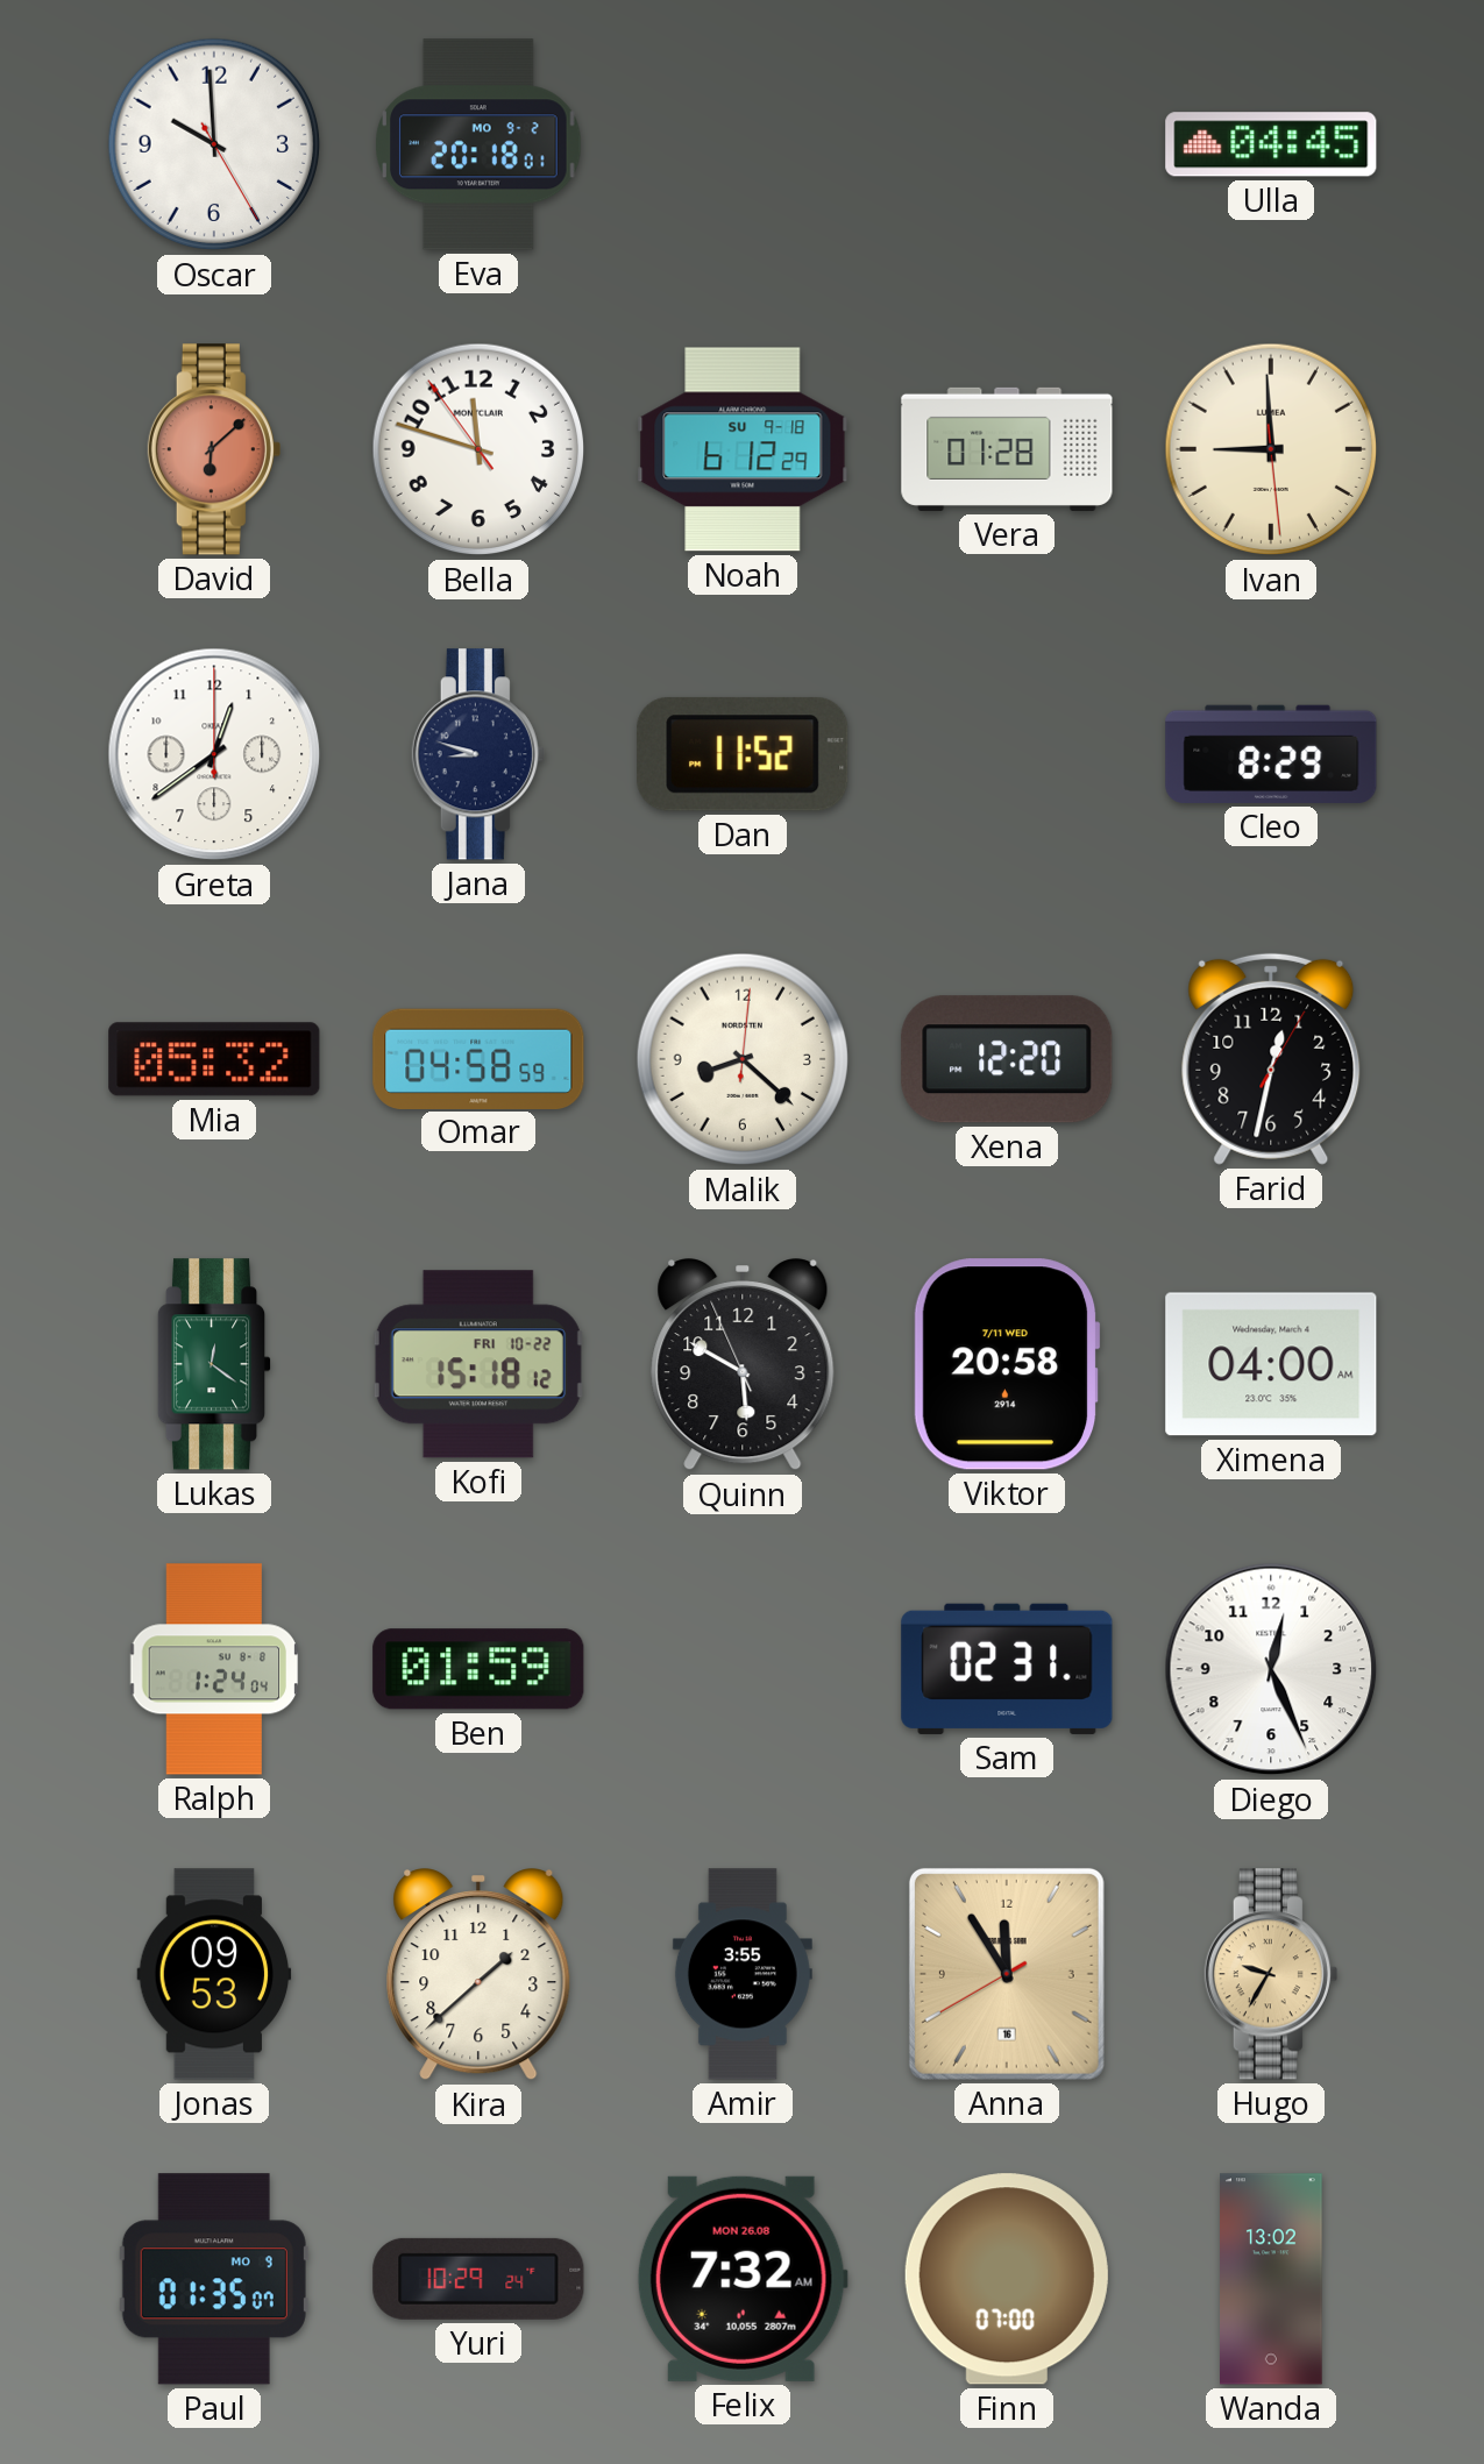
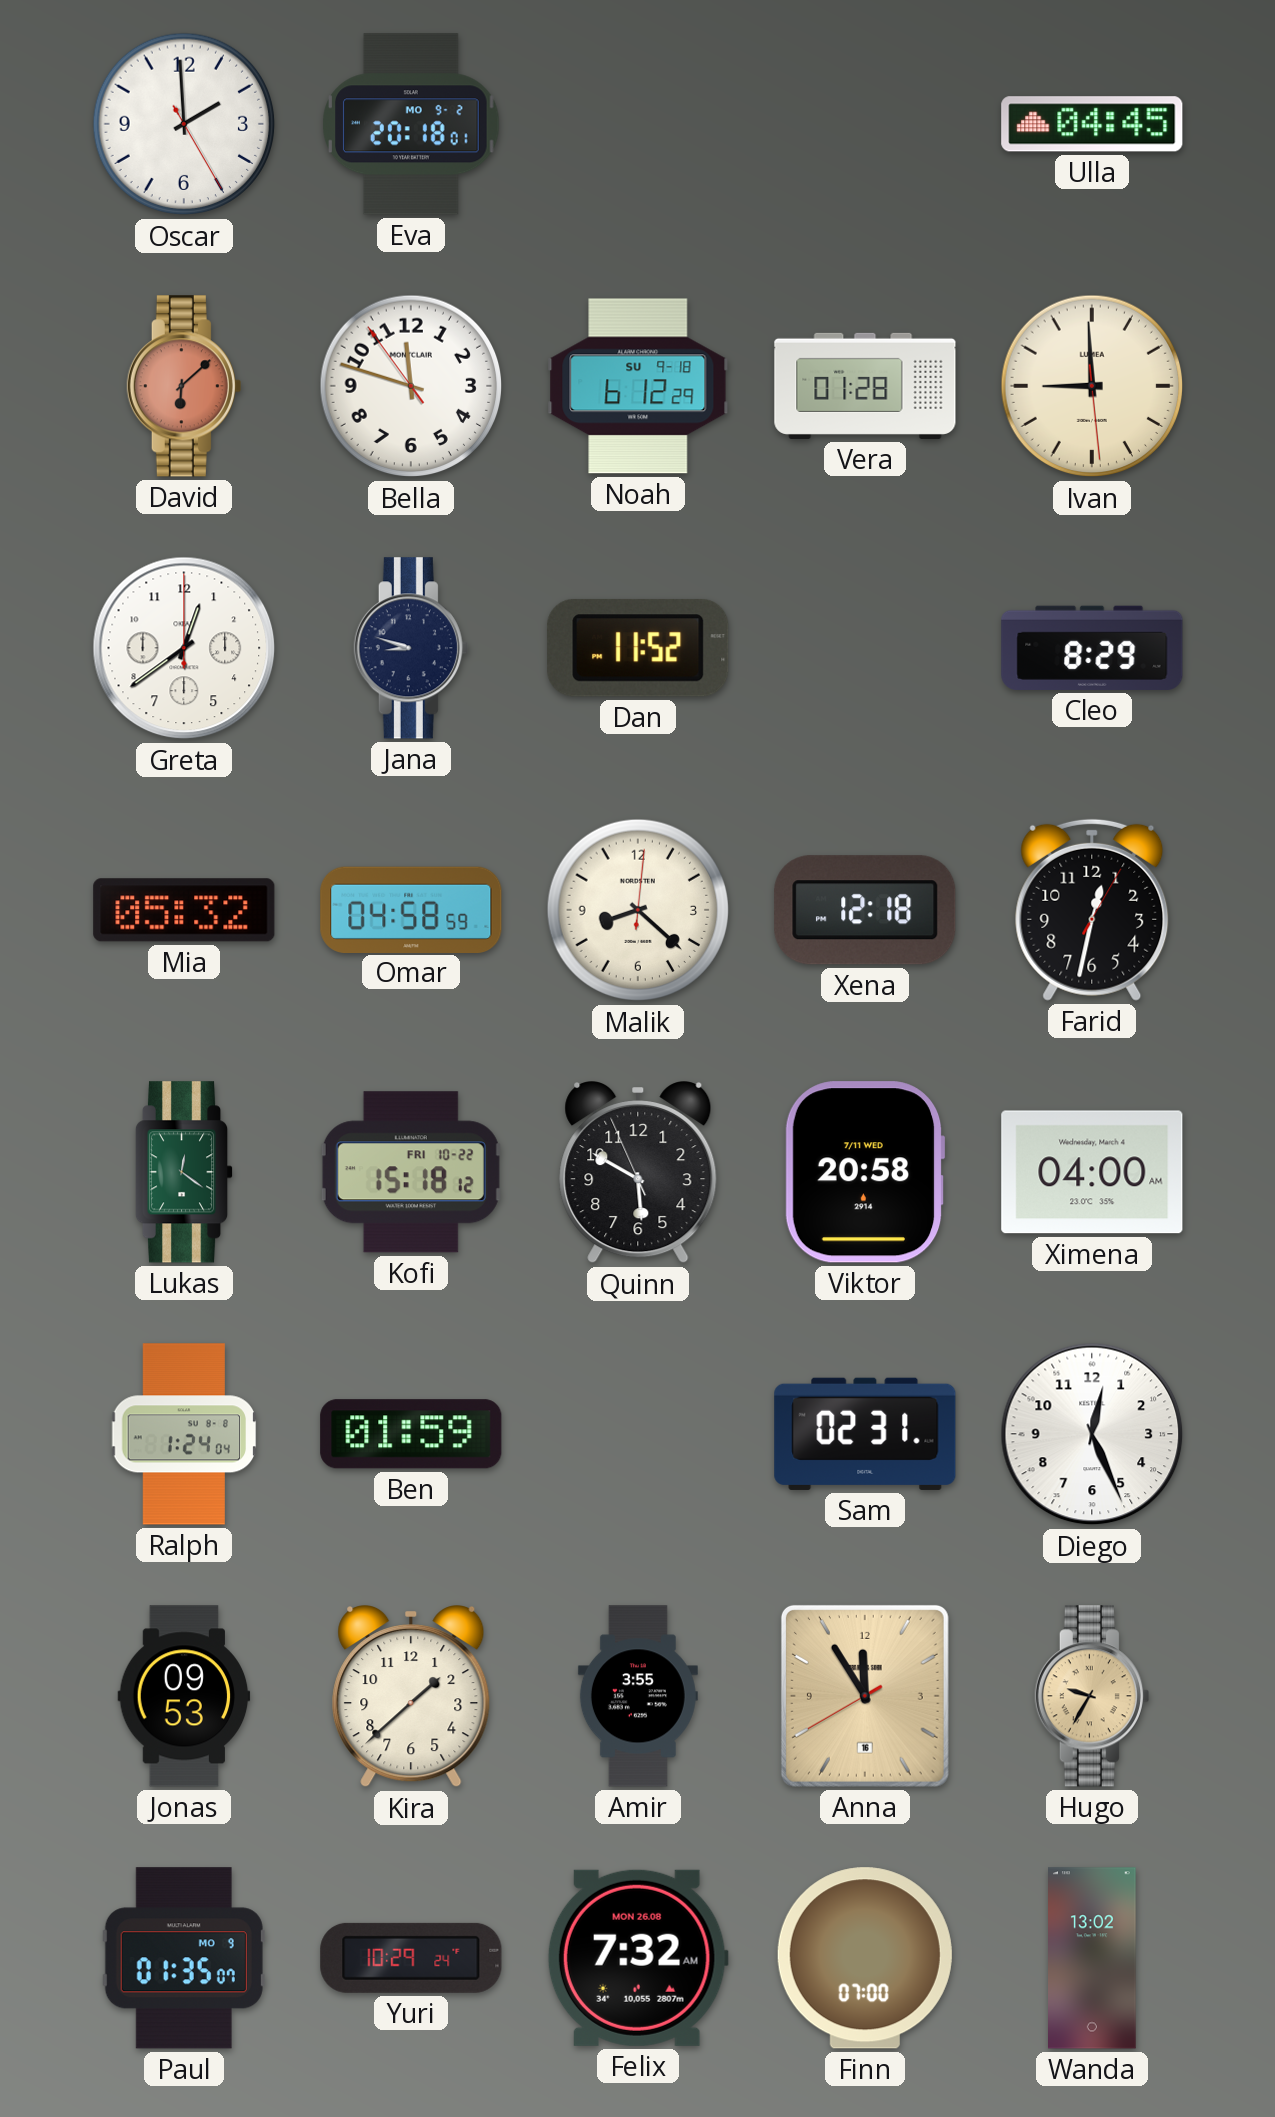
Oscar: 9:59 -> 1:59
Xena: 12:20 -> 12:18
